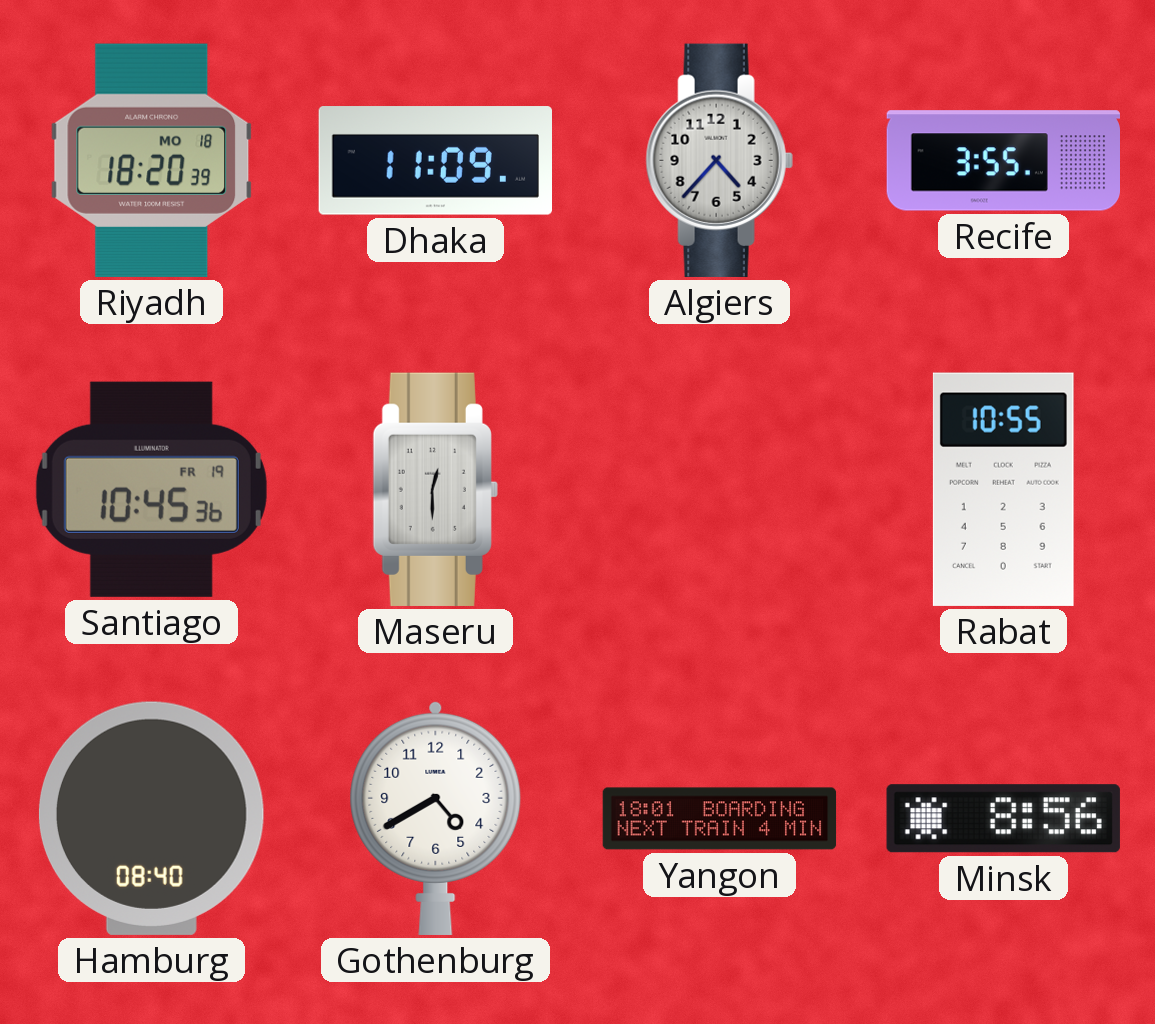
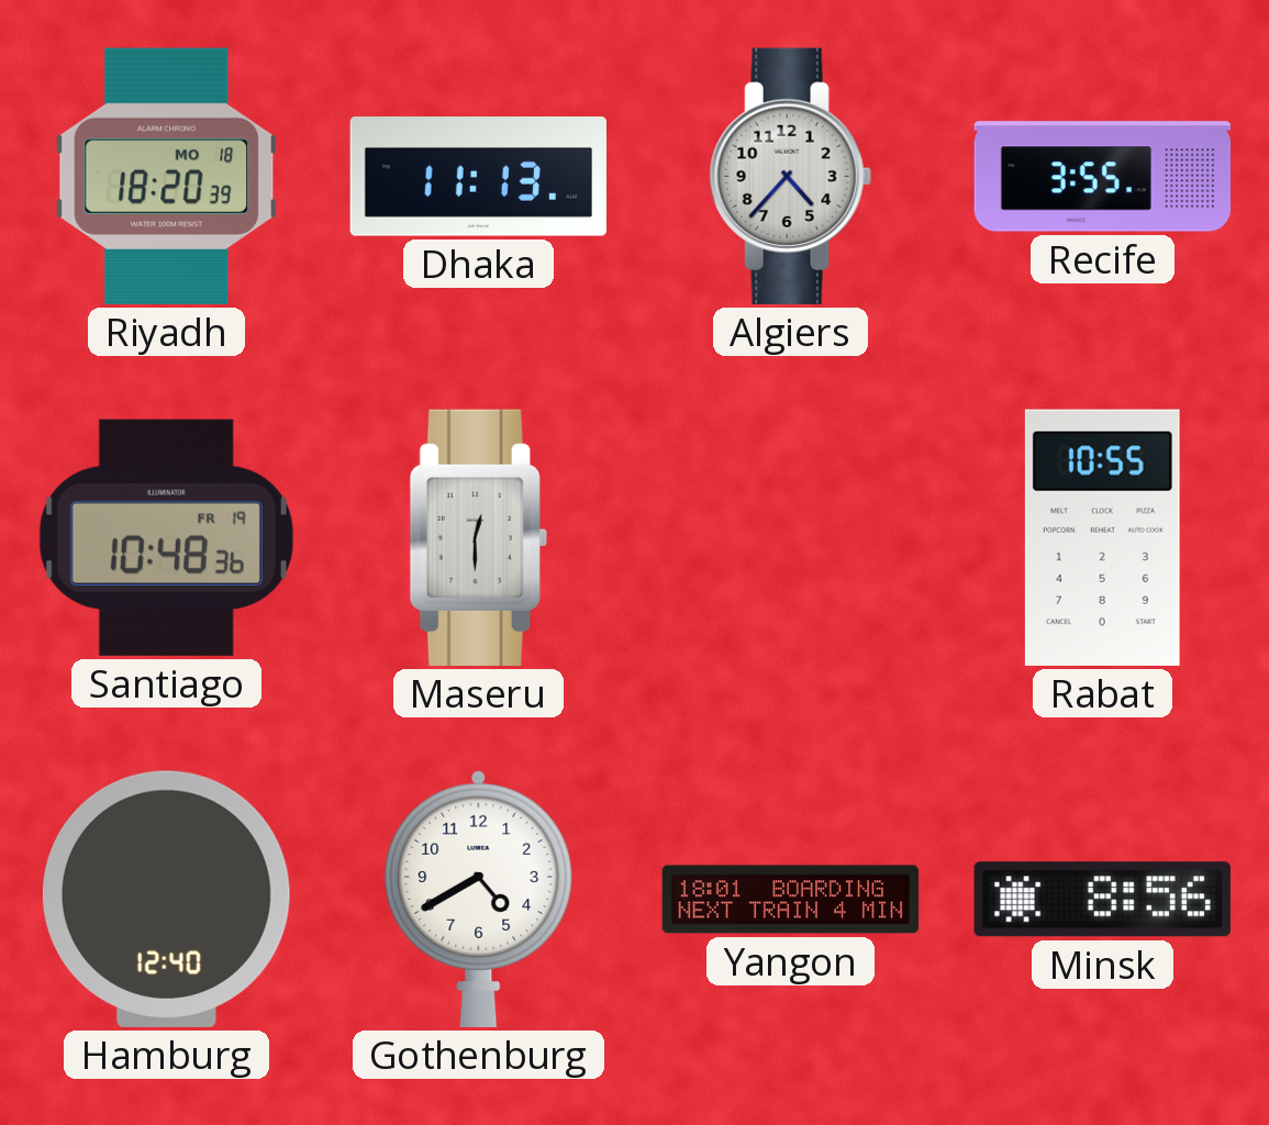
Dhaka: 11:09 -> 11:13
Santiago: 10:45 -> 10:48
Hamburg: 08:40 -> 12:40
